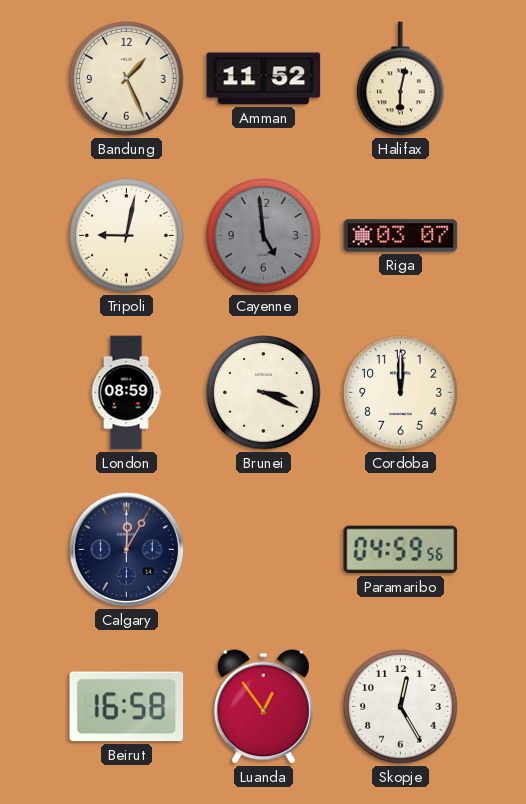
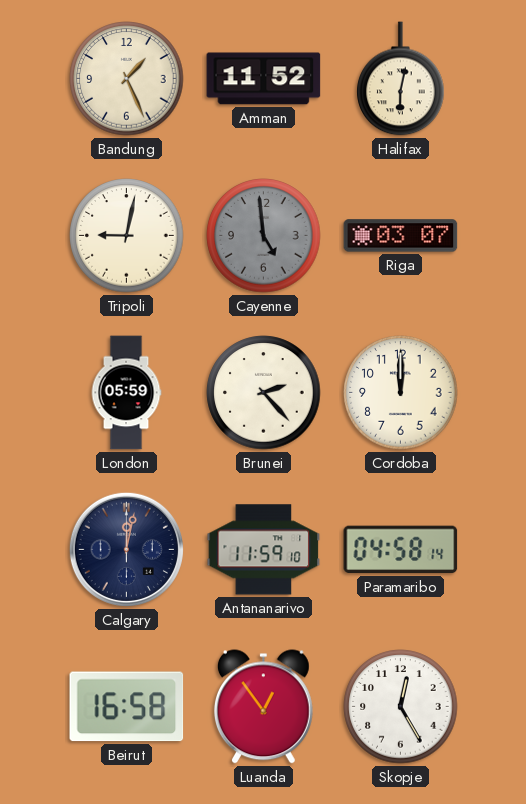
London: 08:59 -> 05:59
Brunei: 3:19 -> 2:23
Calgary: 12:05 -> 12:02
Antananarivo: none -> 11:59
Paramaribo: 04:59 -> 04:58
